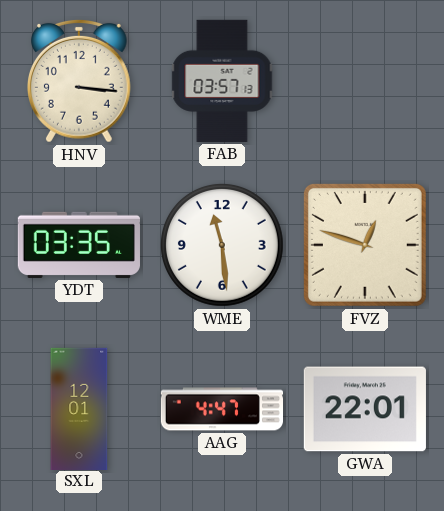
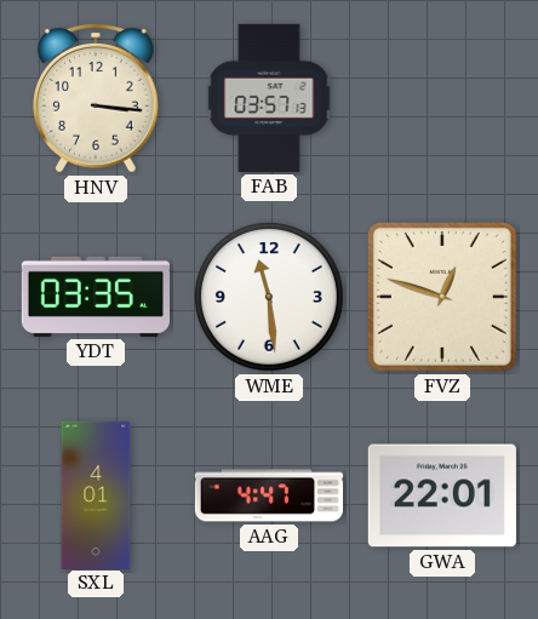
SXL: 12:01 -> 4:01
